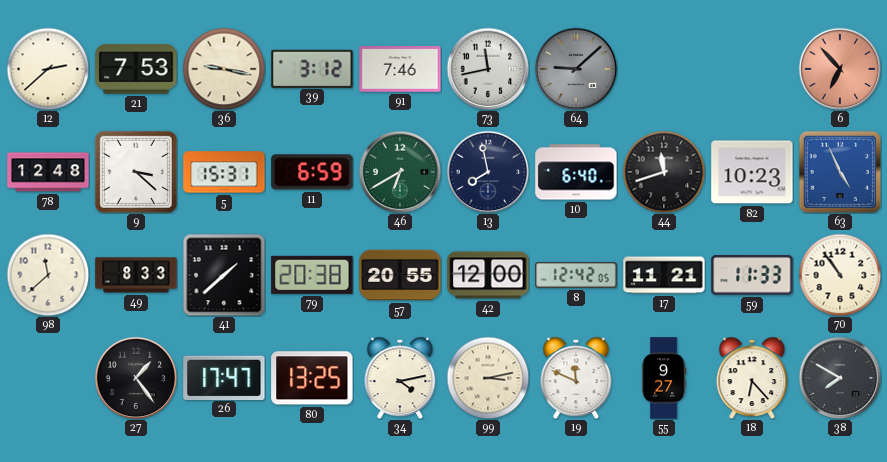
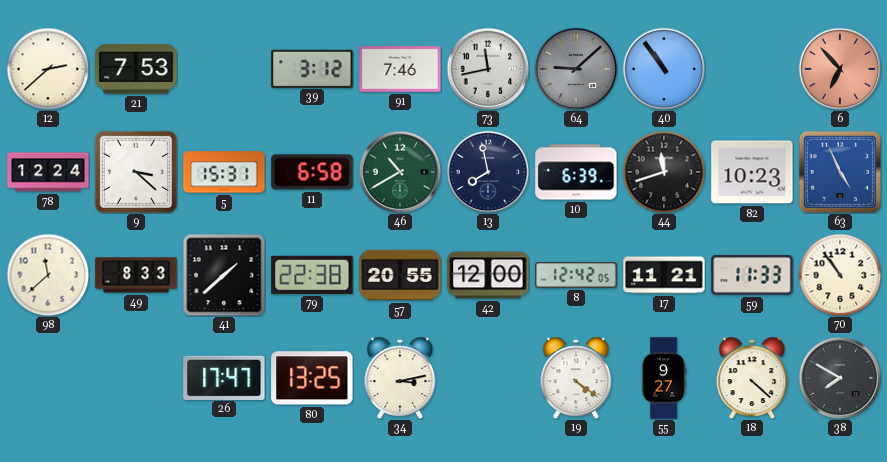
36: 9:17 -> none
40: none -> 10:54
78: 12:48 -> 12:24
11: 6:59 -> 6:58
46: 6:40 -> 10:40
10: 6:40 -> 6:39
79: 20:38 -> 22:38
27: 1:24 -> none
34: 4:13 -> 3:13
99: 3:13 -> none
19: 11:49 -> 4:21
18: 6:23 -> 4:22
